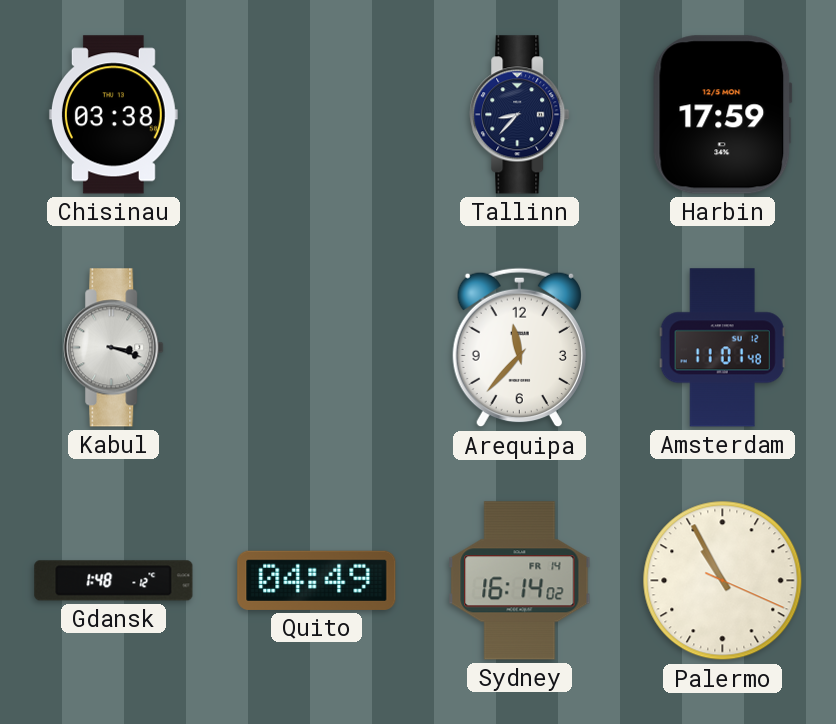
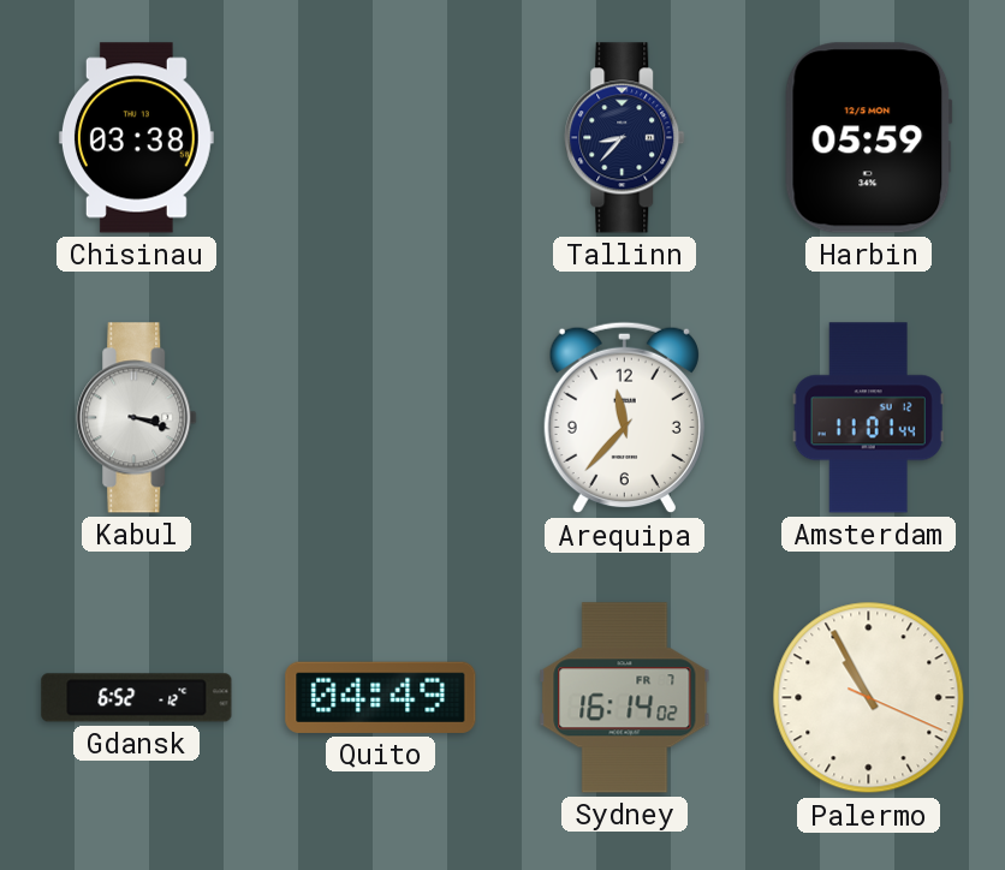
Harbin: 17:59 -> 05:59
Amsterdam: 11:01:48 -> 11:01:44
Gdansk: 1:48 -> 6:52
Sydney date: FR 14 -> FR 7
